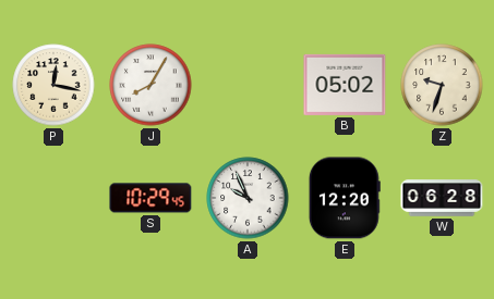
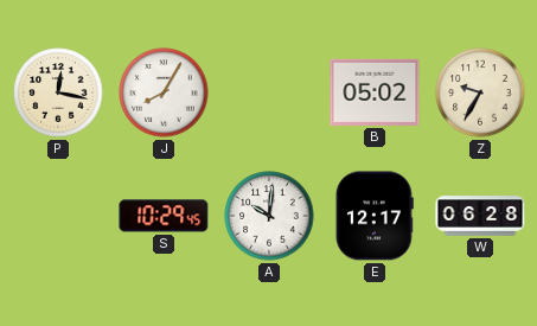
Z: 9:33 -> 9:35
A: 9:56 -> 10:01
E: 12:20 -> 12:17
